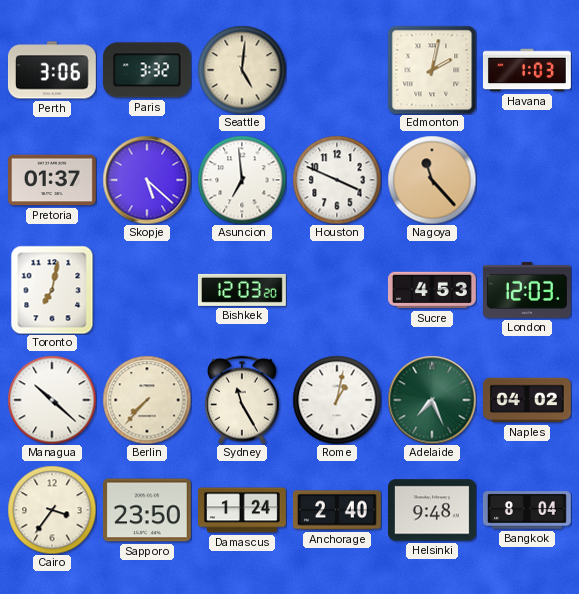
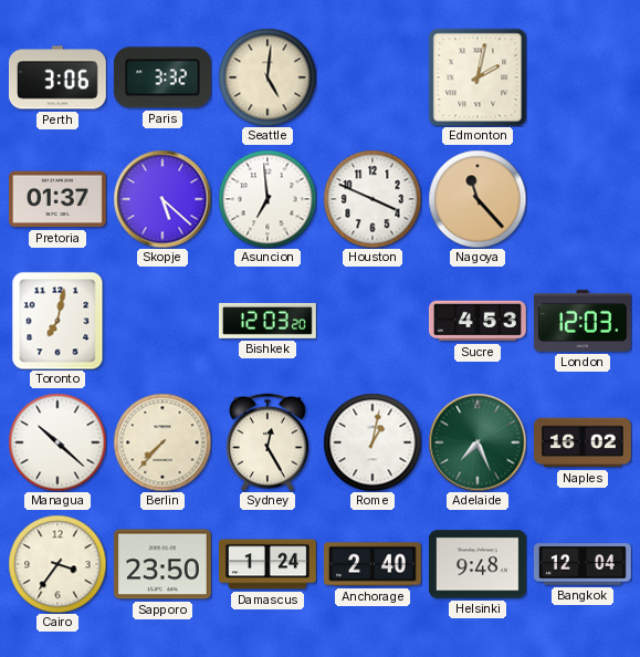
Havana: 1:03 -> none
Sydney: 11:25 -> 12:25
Naples: 04:02 -> 16:02
Bangkok: 8:04 -> 12:04
